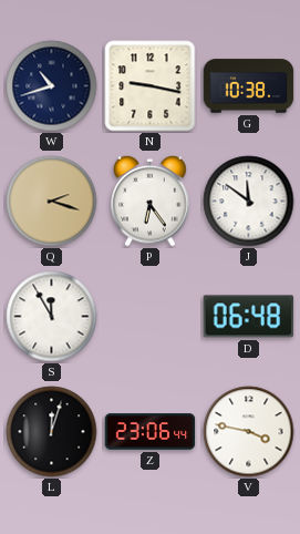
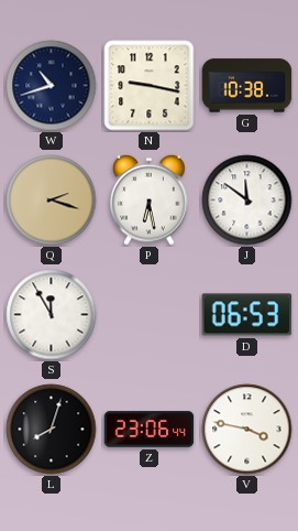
P: 6:24 -> 6:28
D: 06:48 -> 06:53
L: 12:03 -> 8:03
